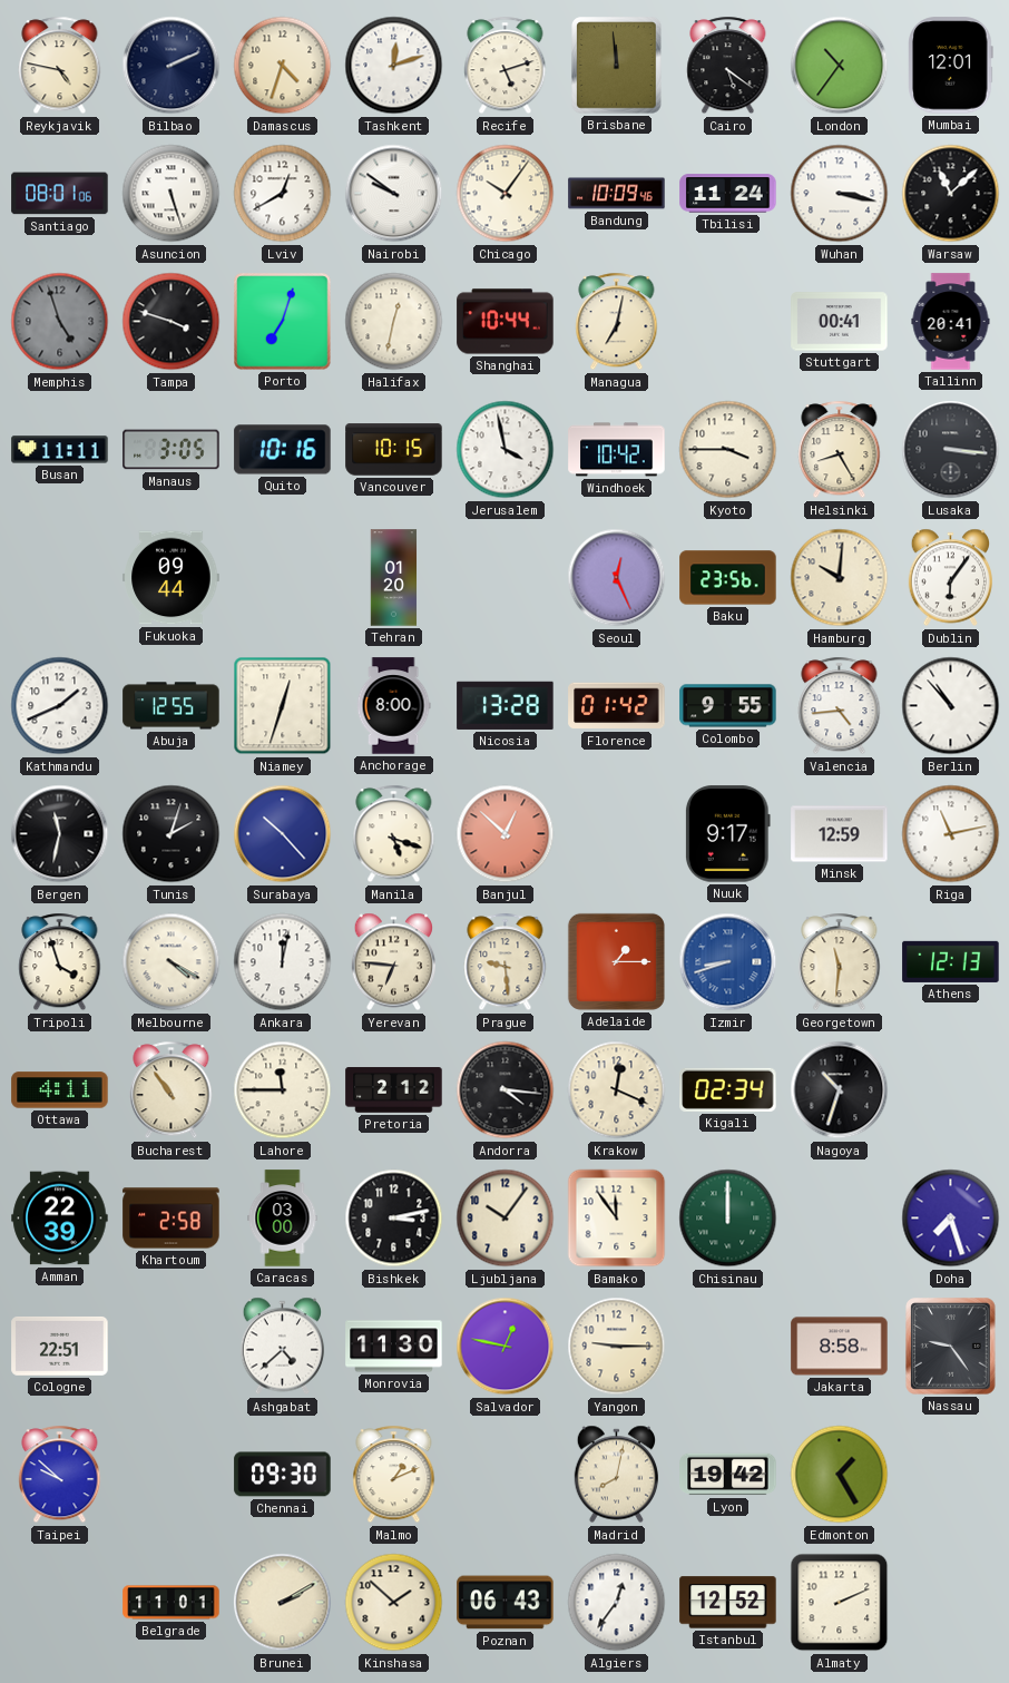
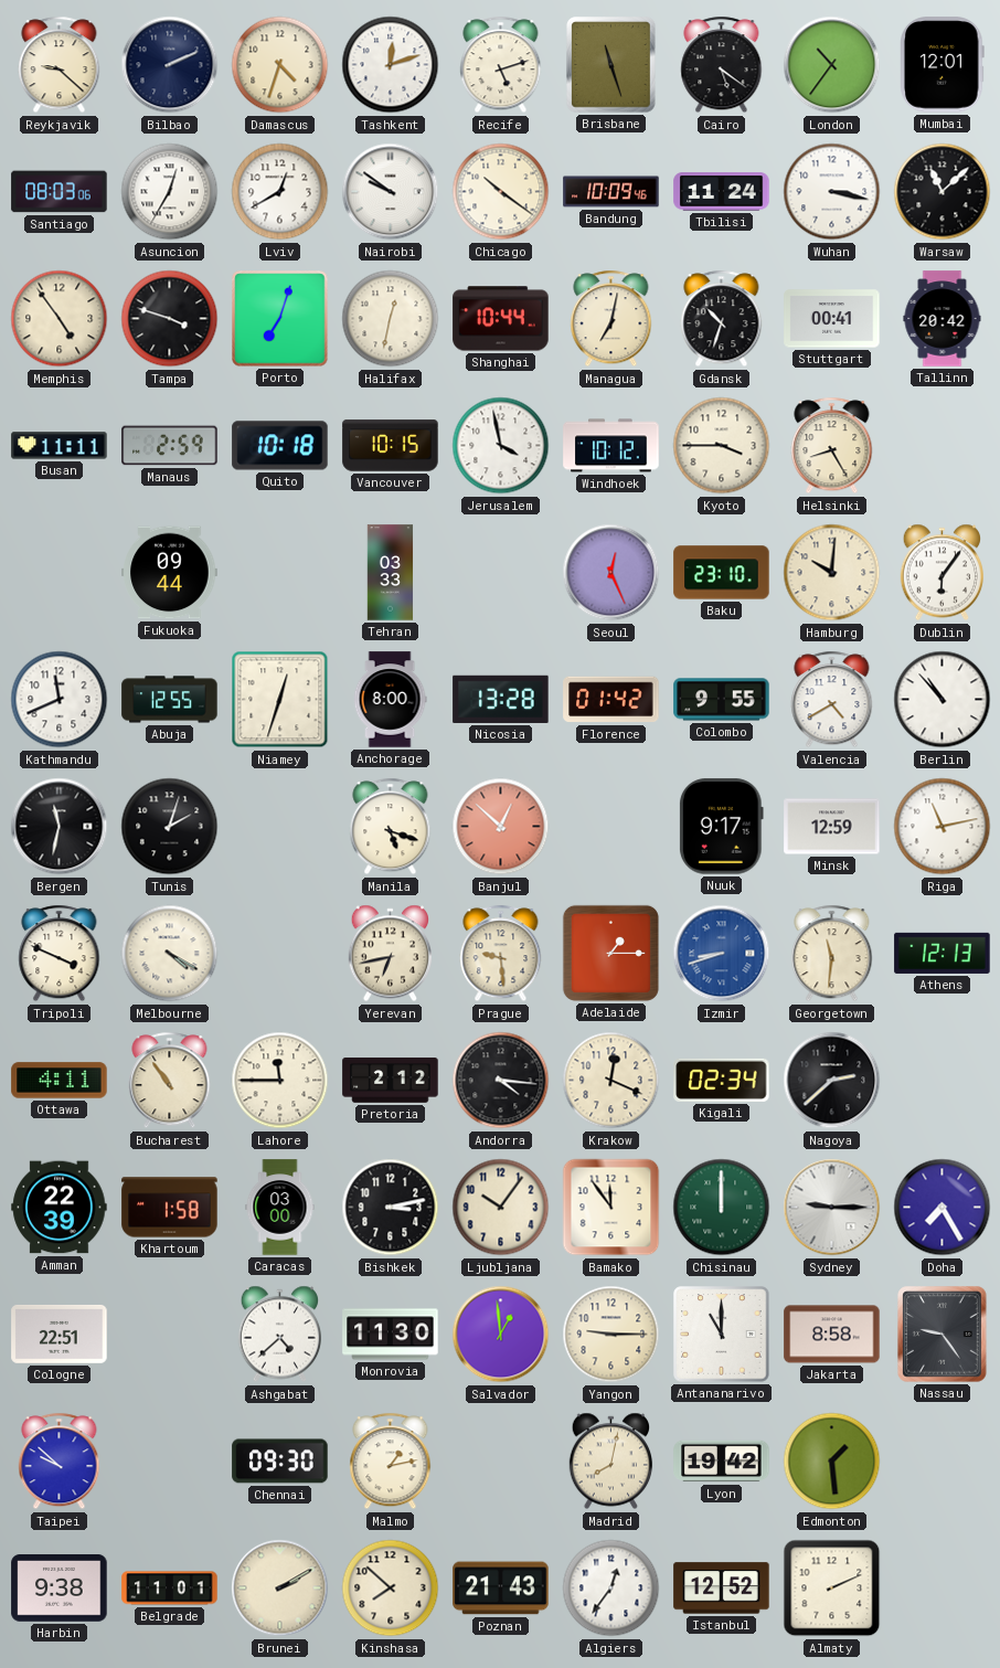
Reykjavik: 4:47 -> 9:22
Brisbane: 11:59 -> 11:27
Santiago: 08:01 -> 08:03
Asuncion: 5:27 -> 12:35
Chicago: 10:06 -> 10:21
Memphis: 4:57 -> 4:54
Memphis dial: grey -> cream
Gdansk: none -> 10:33
Tallinn: 20:41 -> 20:42
Manaus: 3:05 -> 2:59
Quito: 10:16 -> 10:18
Windhoek: 10:42 -> 10:12
Lusaka: 3:16 -> none
Tehran: 01:20 -> 03:33
Baku: 23:56 -> 23:10
Kathmandu: 1:41 -> 11:41
Valencia: 4:44 -> 4:40
Surabaya: 10:23 -> none
Tripoli: 3:57 -> 3:49
Ankara: 12:02 -> none
Yerevan: 6:46 -> 6:43
Nagoya: 10:33 -> 2:38
Khartoum: 2:58 -> 1:58
Sydney: none -> 9:15
Doha: 7:27 -> 7:25
Salvador: 12:47 -> 12:59
Antananarivo: none -> 11:00
Malmo: 1:11 -> 1:13
Edmonton: 1:25 -> 1:29
Harbin: none -> 9:38
Kinshasa: 1:52 -> 7:52
Poznan: 06:43 -> 21:43
